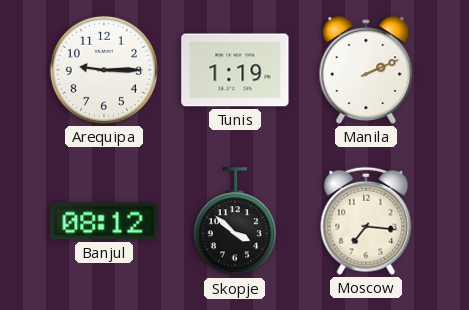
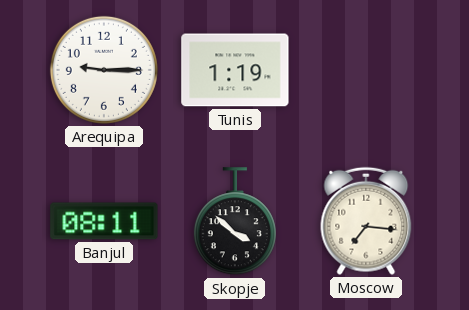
Manila: 2:11 -> none
Banjul: 08:12 -> 08:11
